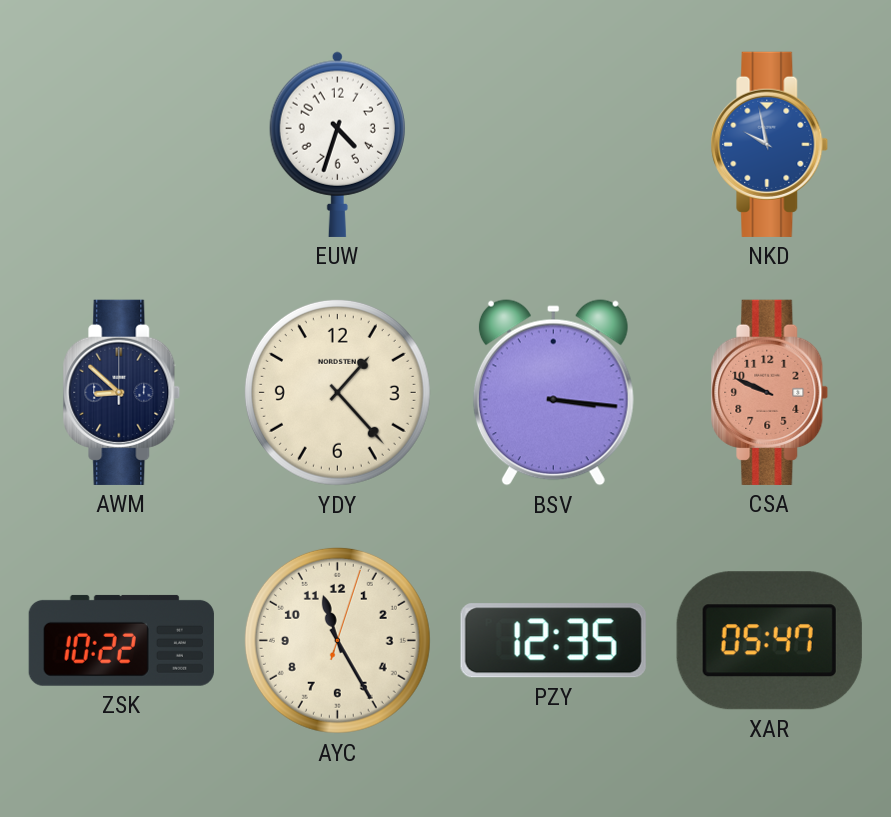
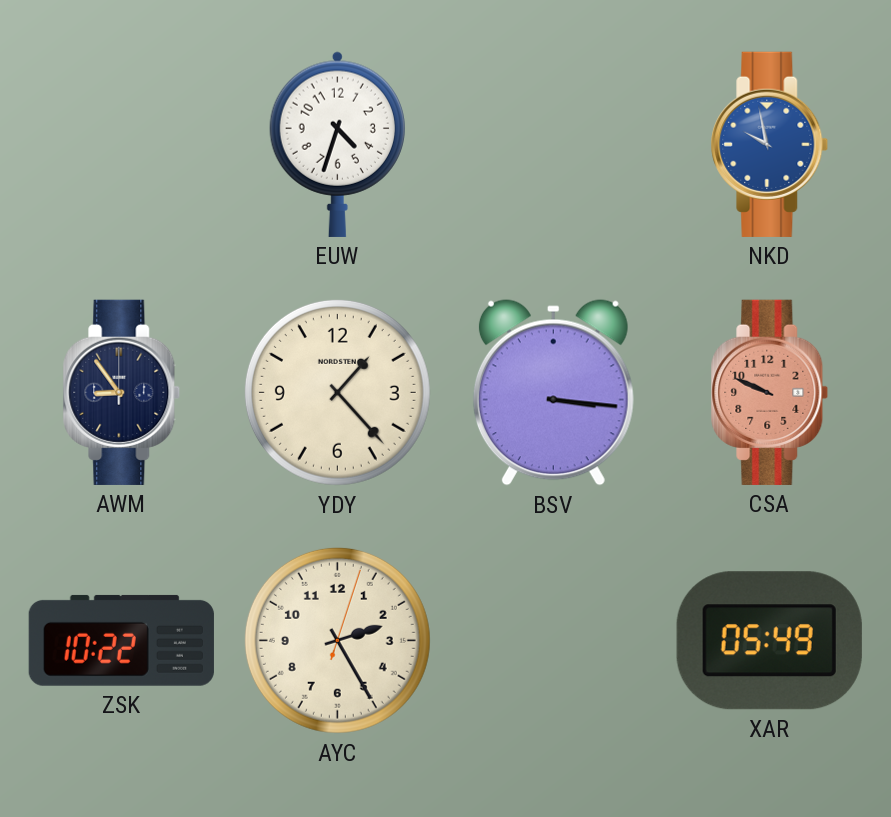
AWM: 8:52 -> 8:54
AYC: 11:25 -> 2:25
PZY: 12:35 -> none
XAR: 05:47 -> 05:49
